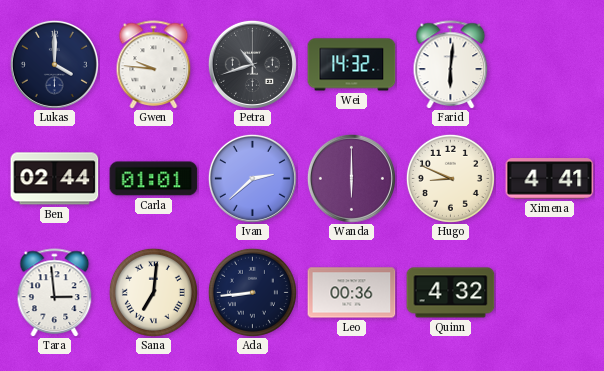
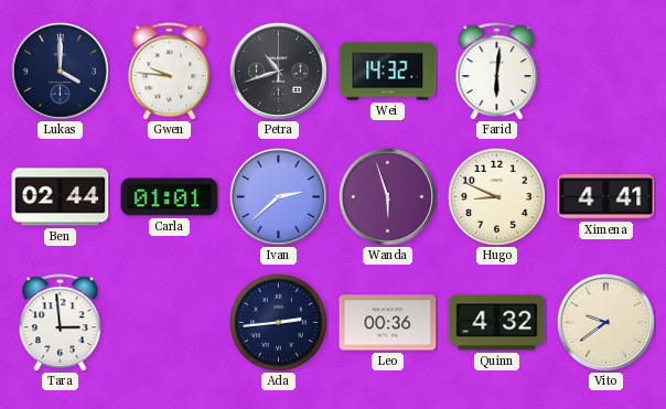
Wanda: 6:00 -> 5:57
Sana: 7:01 -> none
Ada: 8:44 -> 2:44
Vito: none -> 9:39
